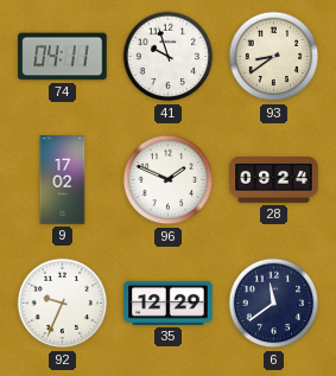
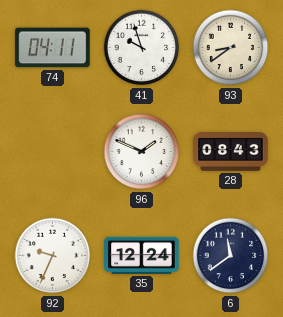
9: 17:02 -> none
28: 09:24 -> 08:43
35: 12:29 -> 12:24
